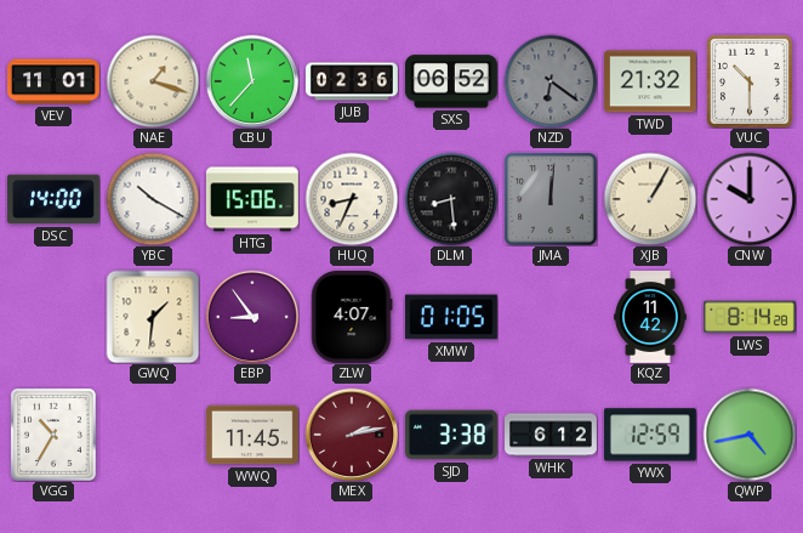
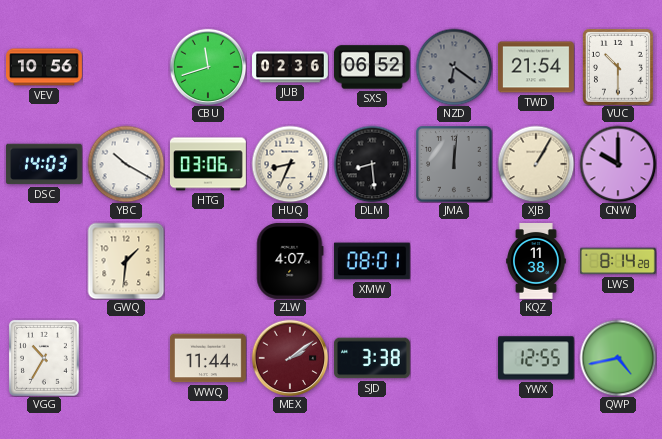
VEV: 11:01 -> 10:56
NAE: 1:18 -> none
CBU: 11:37 -> 11:42
TWD: 21:32 -> 21:54
DSC: 14:00 -> 14:03
HTG: 15:06 -> 03:06
EBP: 8:54 -> none
XMW: 01:05 -> 08:01
KQZ: 11:42 -> 11:38
WWQ: 11:45 -> 11:44
MEX: 2:13 -> 2:09
WHK: 6:12 -> none
YWX: 12:59 -> 12:55
